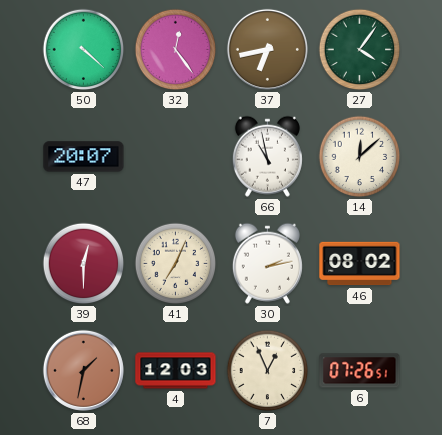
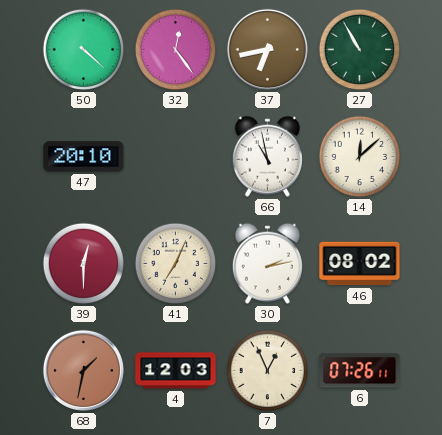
27: 4:06 -> 10:55
47: 20:07 -> 20:10
6: 07:26:51 -> 07:26:11
